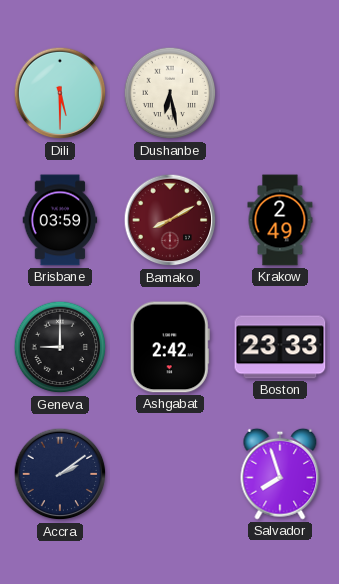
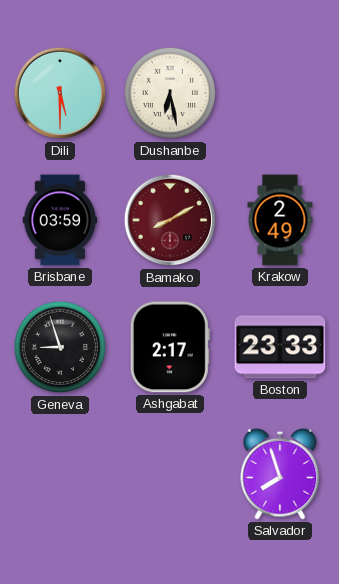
Geneva: 9:00 -> 8:57
Ashgabat: 2:42 -> 2:17
Accra: 2:09 -> none
